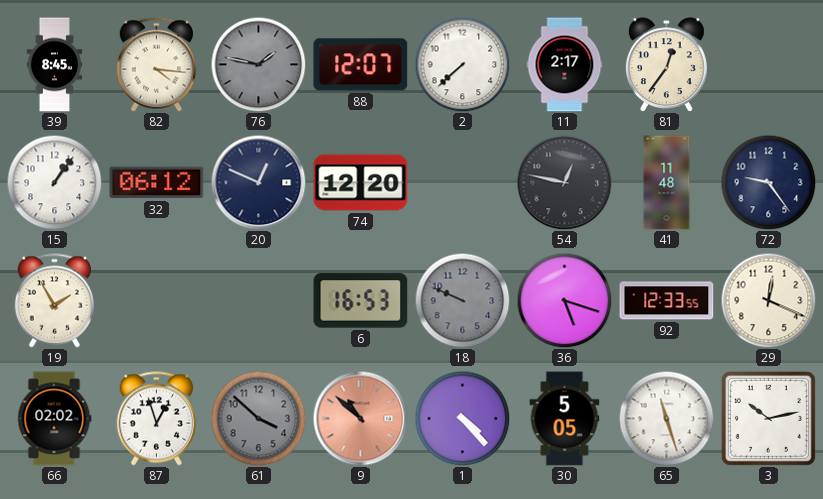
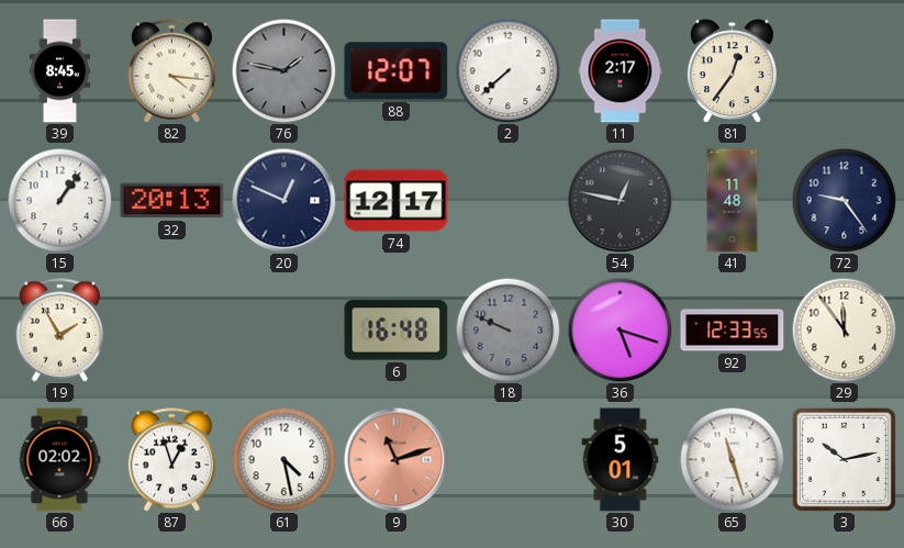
32: 06:12 -> 20:13
74: 12:20 -> 12:17
6: 16:53 -> 16:48
29: 12:19 -> 11:54
61: 3:52 -> 4:28
61 dial: grey -> white
9: 10:52 -> 11:12
1: 4:23 -> none
30: 5:05 -> 5:01
